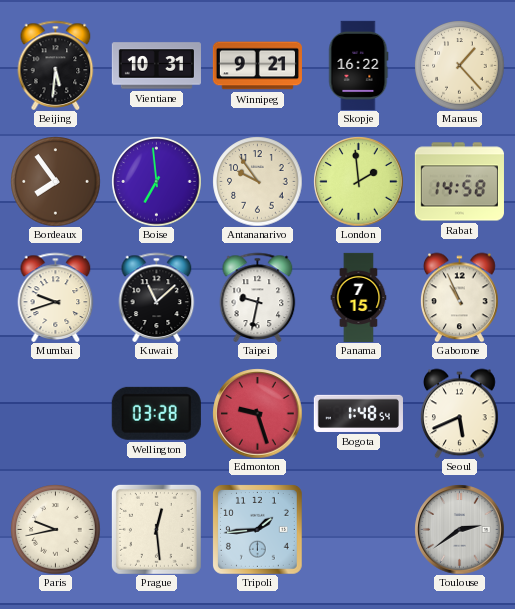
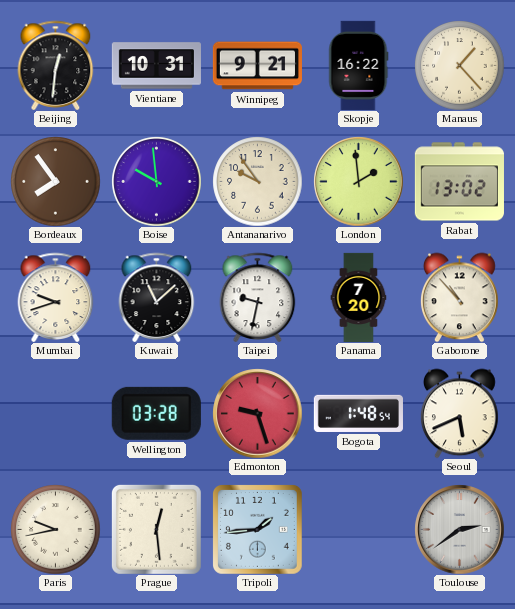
Beijing: 5:31 -> 12:31
Boise: 6:59 -> 9:59
Rabat: 14:58 -> 13:02
Panama: 7:15 -> 7:20
Gaborone: 10:56 -> 10:53
